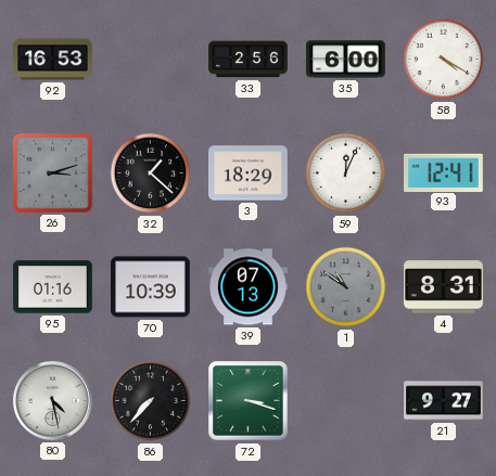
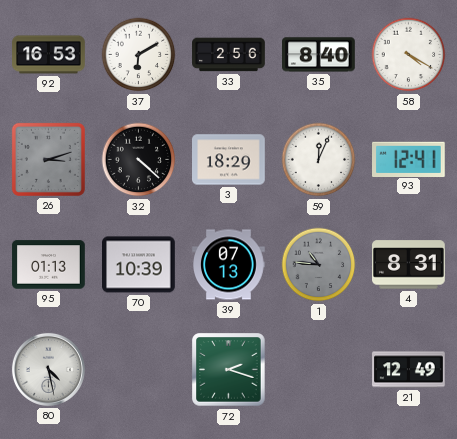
37: none -> 6:10
35: 6:00 -> 8:40
32: 1:22 -> 4:22
95: 01:16 -> 01:13
1: 10:51 -> 10:46
86: 7:37 -> none
72: 3:18 -> 2:18
21: 9:27 -> 12:49
